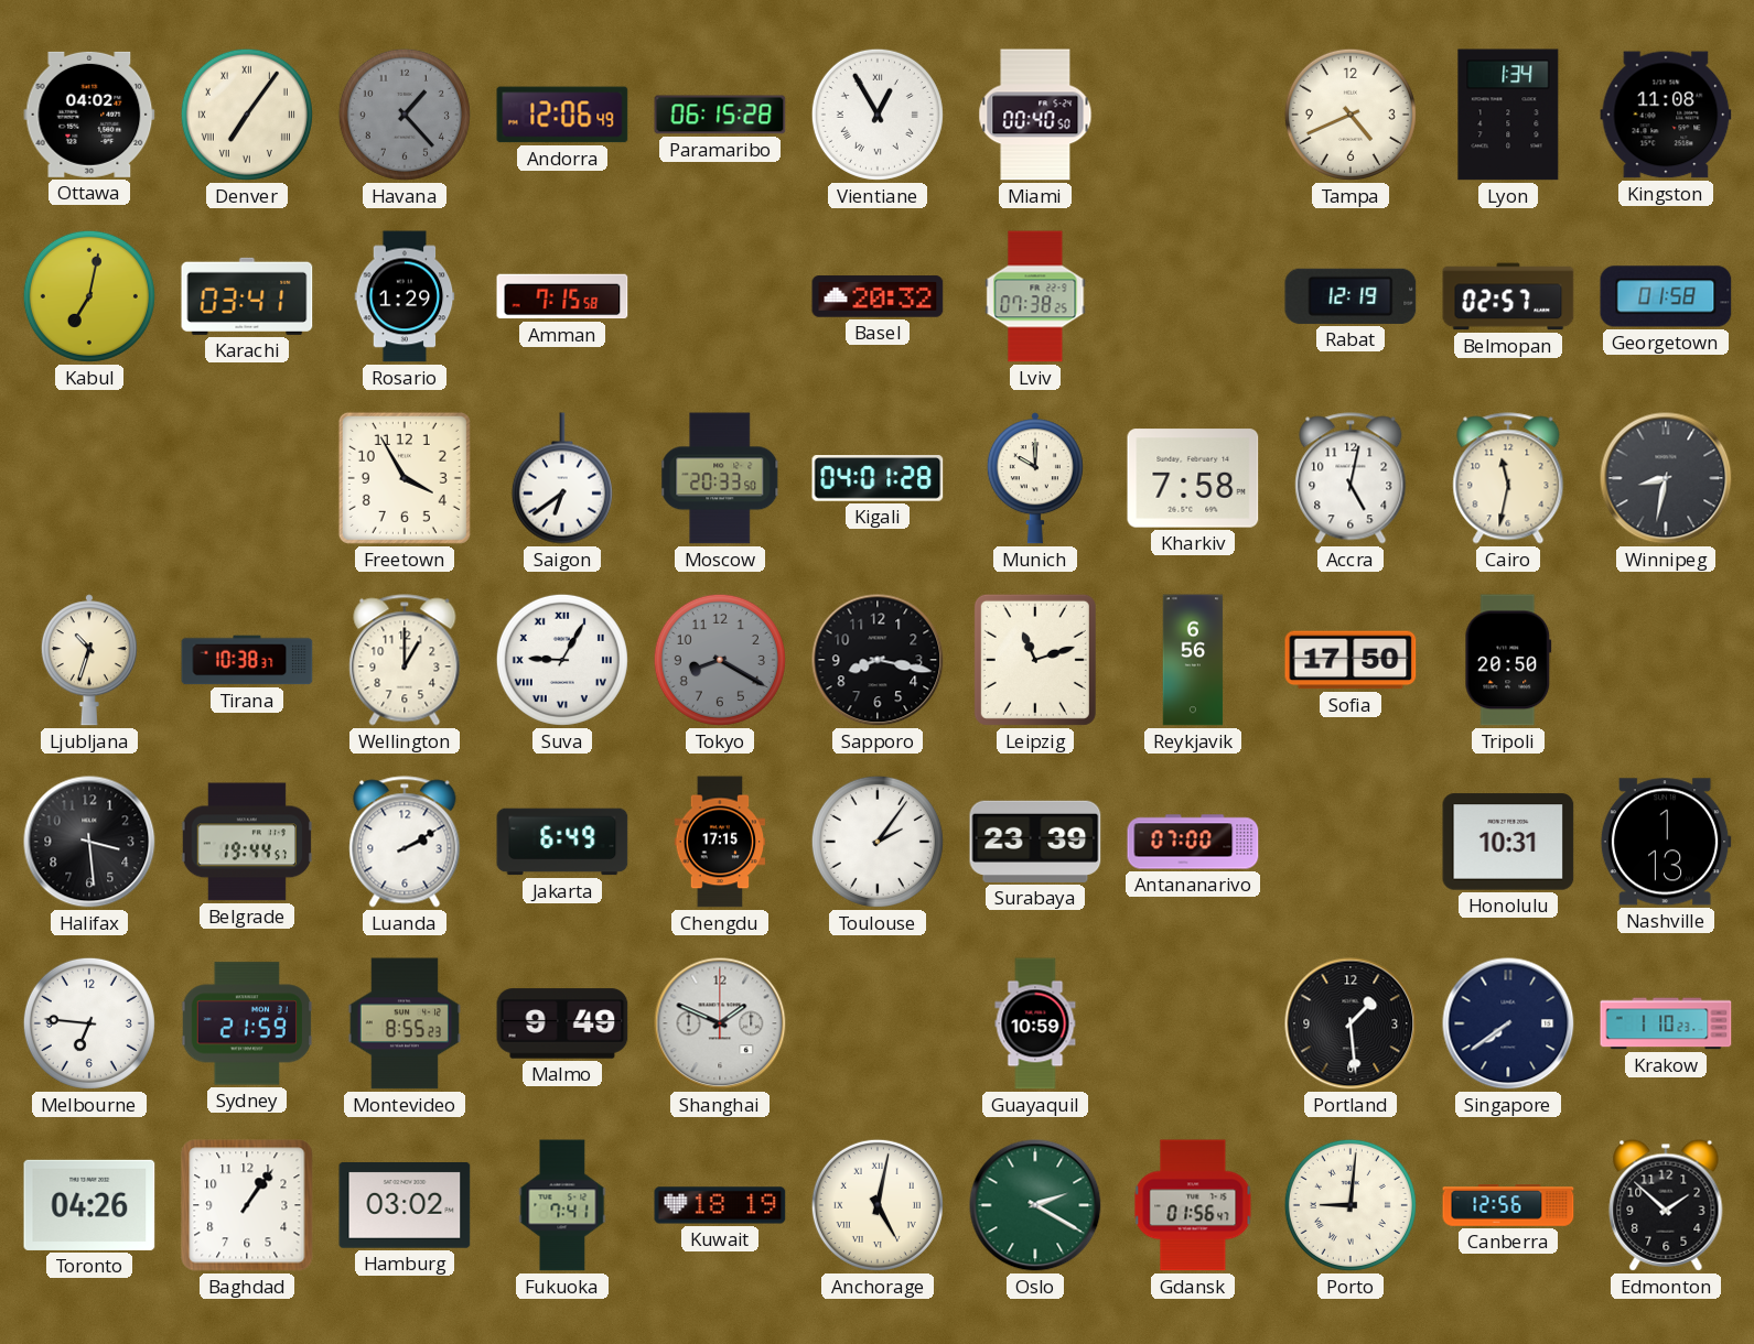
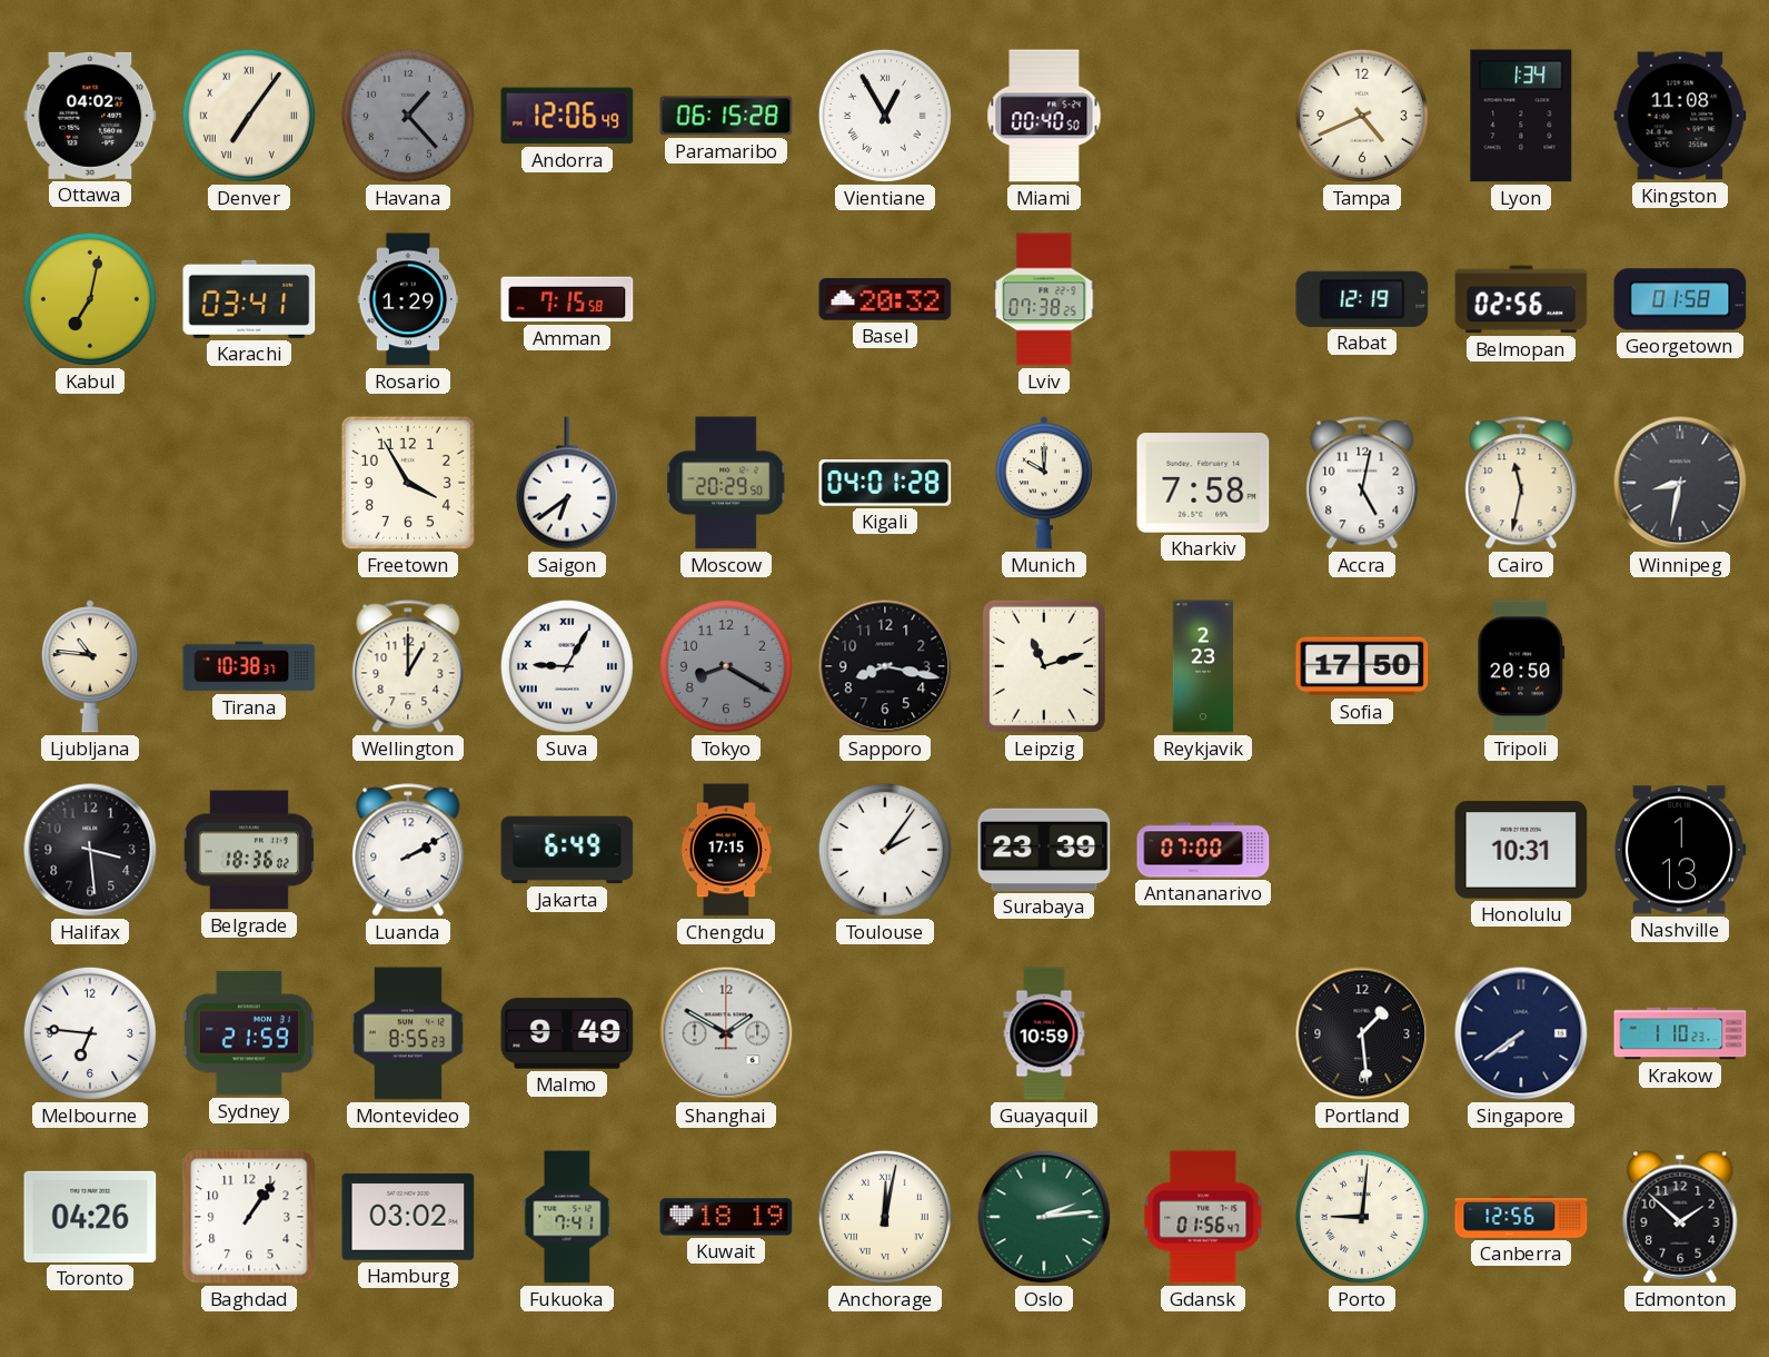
Belmopan: 02:57 -> 02:56
Moscow: 20:33 -> 20:29
Ljubljana: 10:33 -> 10:46
Reykjavik: 6:56 -> 2:23
Belgrade: 19:44 -> 18:36
Shanghai: 1:49 -> 1:50
Anchorage: 5:02 -> 12:02
Oslo: 2:20 -> 2:14
